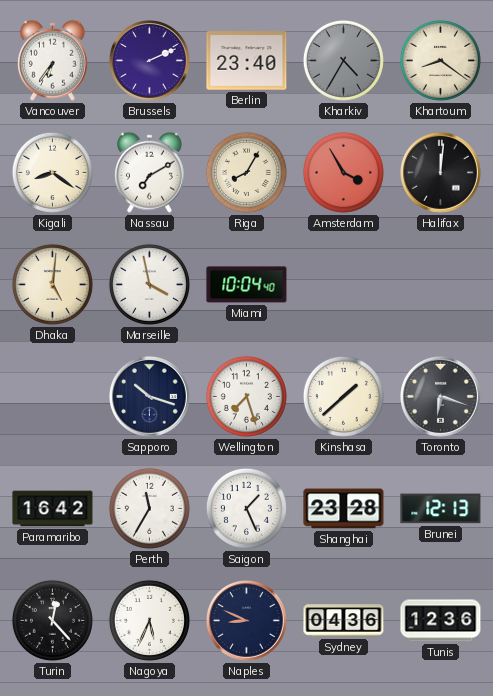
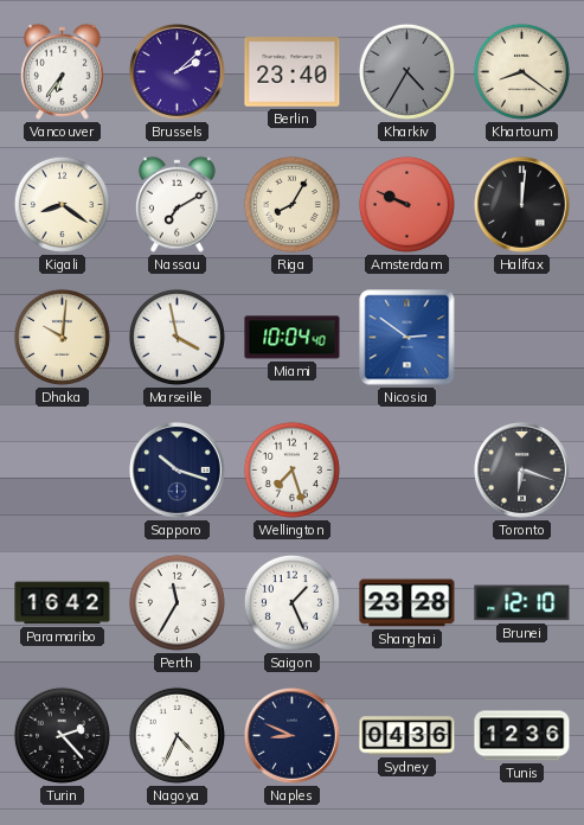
Brussels: 2:11 -> 2:08
Amsterdam: 3:55 -> 9:49
Dhaka: 5:01 -> 10:01
Nicosia: none -> 2:51
Kinshasa: 1:38 -> none
Brunei: 12:13 -> 12:10
Turin: 12:23 -> 2:23
Nagoya: 5:34 -> 4:34
